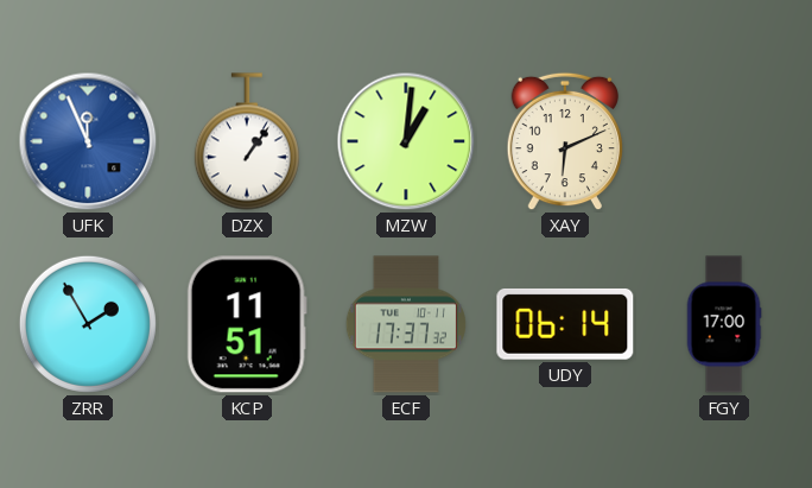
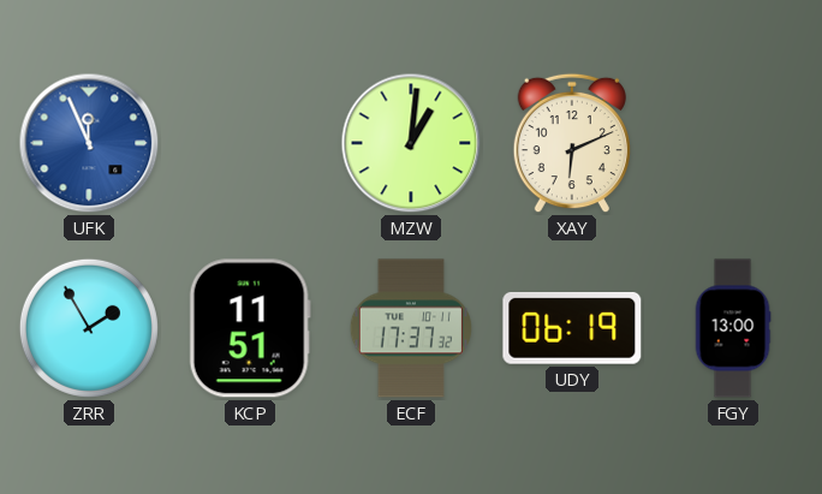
DZX: 1:06 -> none
UDY: 06:14 -> 06:19
FGY: 17:00 -> 13:00
